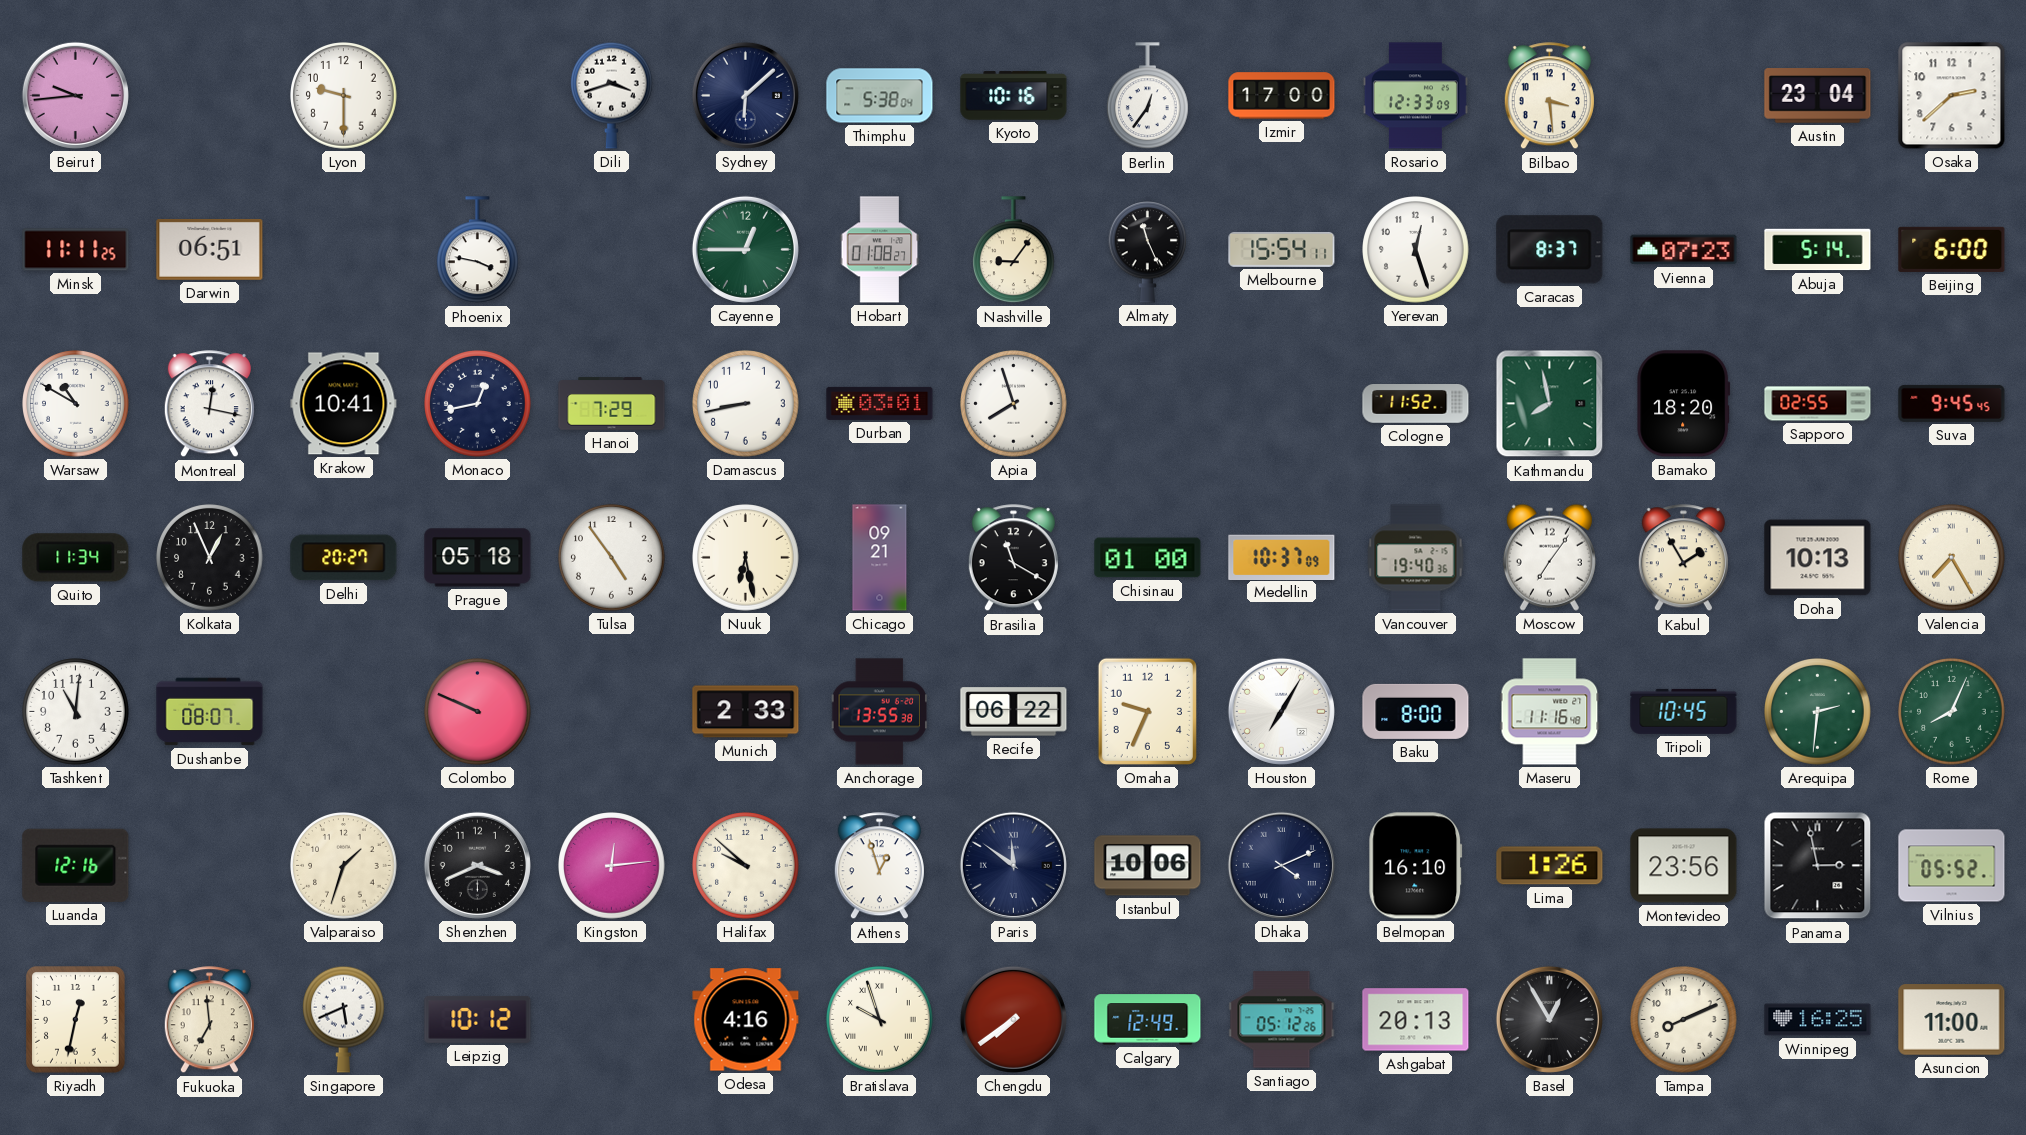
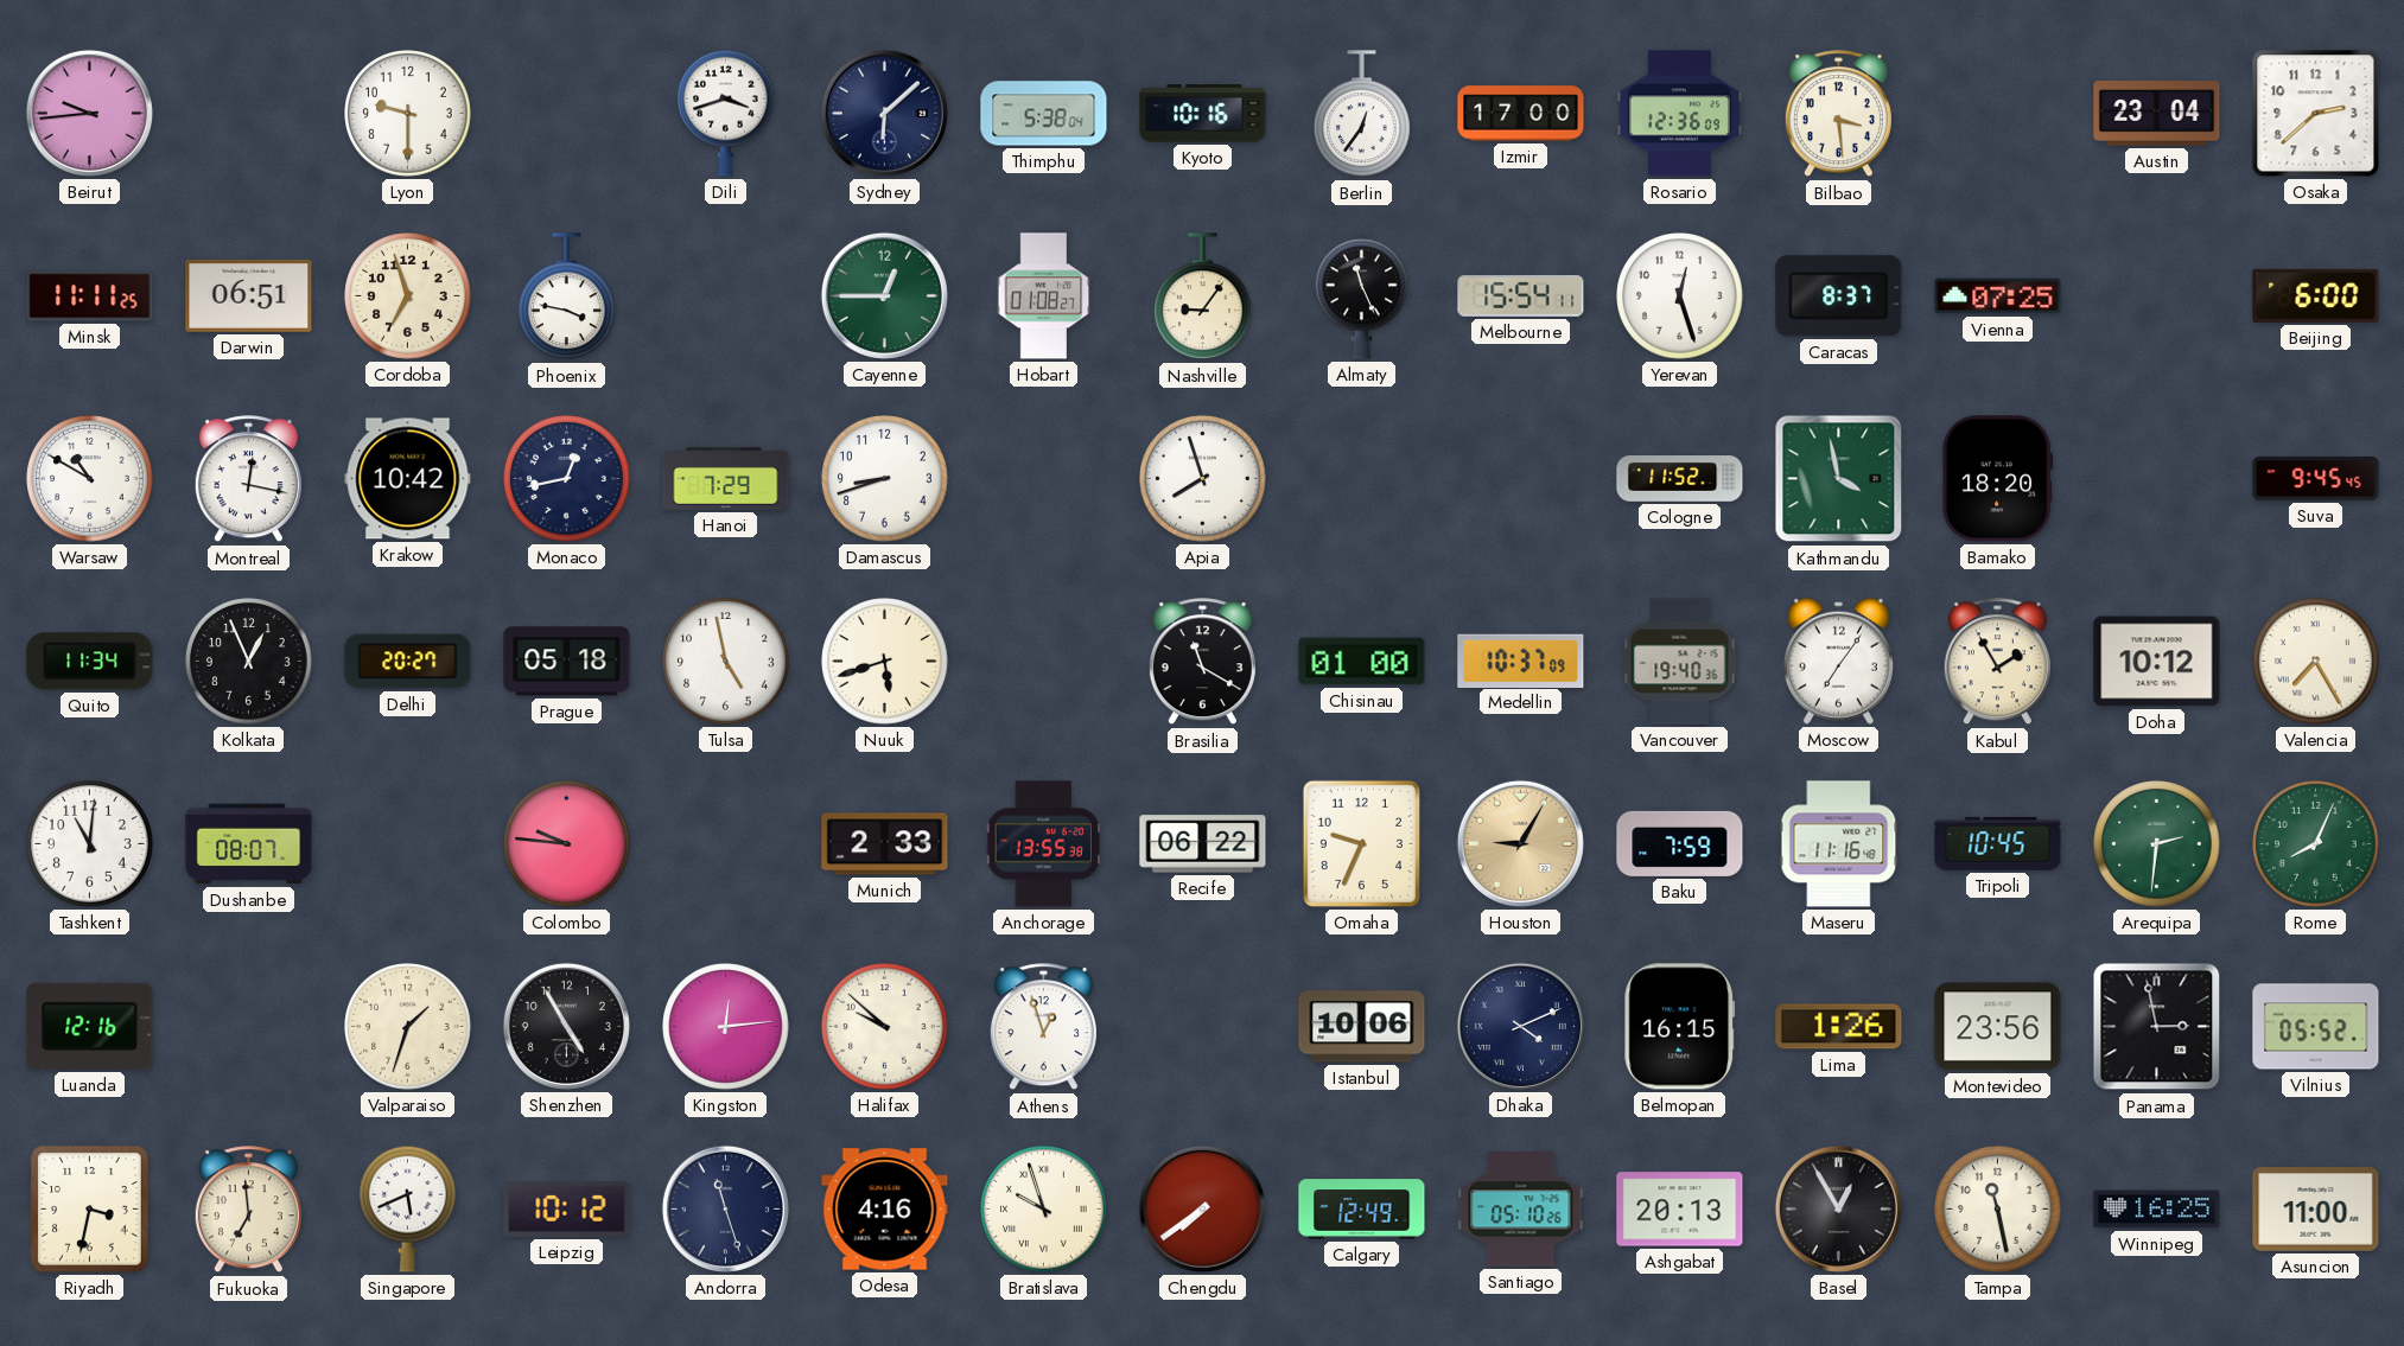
Rosario: 12:33 -> 12:36
Cordoba: none -> 6:57
Vienna: 07:23 -> 07:25
Abuja: 5:14 -> none
Krakow: 10:41 -> 10:42
Damascus: 8:43 -> 8:42
Durban: 03:01 -> none
Kathmandu: 7:58 -> 3:58
Sapporo: 02:55 -> none
Tulsa: 4:54 -> 4:58
Nuuk: 6:28 -> 5:42
Chicago: 09:21 -> none
Doha: 10:13 -> 10:12
Colombo: 9:49 -> 9:46
Houston: 7:05 -> 9:05
Houston dial: white -> champagne
Baku: 8:00 -> 7:59
Shenzhen: 3:41 -> 4:55
Paris: 11:51 -> none
Belmopan: 16:10 -> 16:15
Riyadh: 12:32 -> 3:32
Andorra: none -> 11:27
Santiago: 05:12 -> 05:10
Tampa: 8:11 -> 11:28
